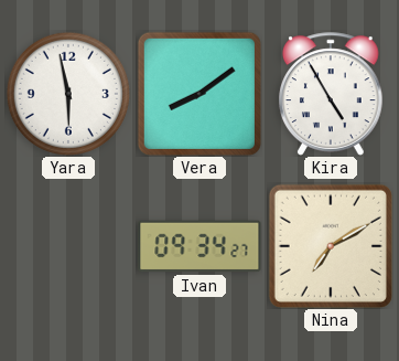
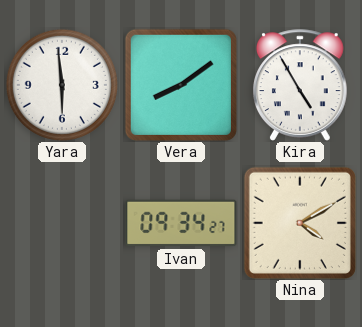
Yara: 5:58 -> 5:59
Nina: 7:10 -> 4:10
